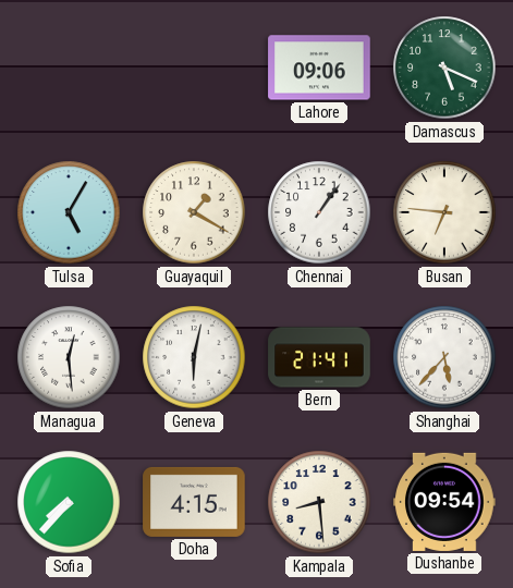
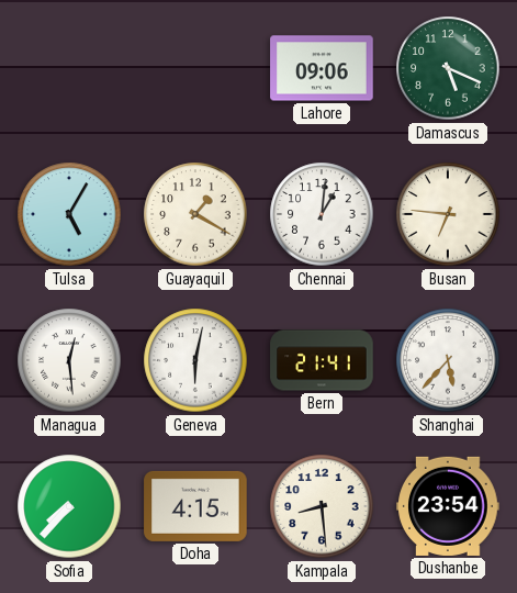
Chennai: 1:06 -> 1:01
Dushanbe: 09:54 -> 23:54
